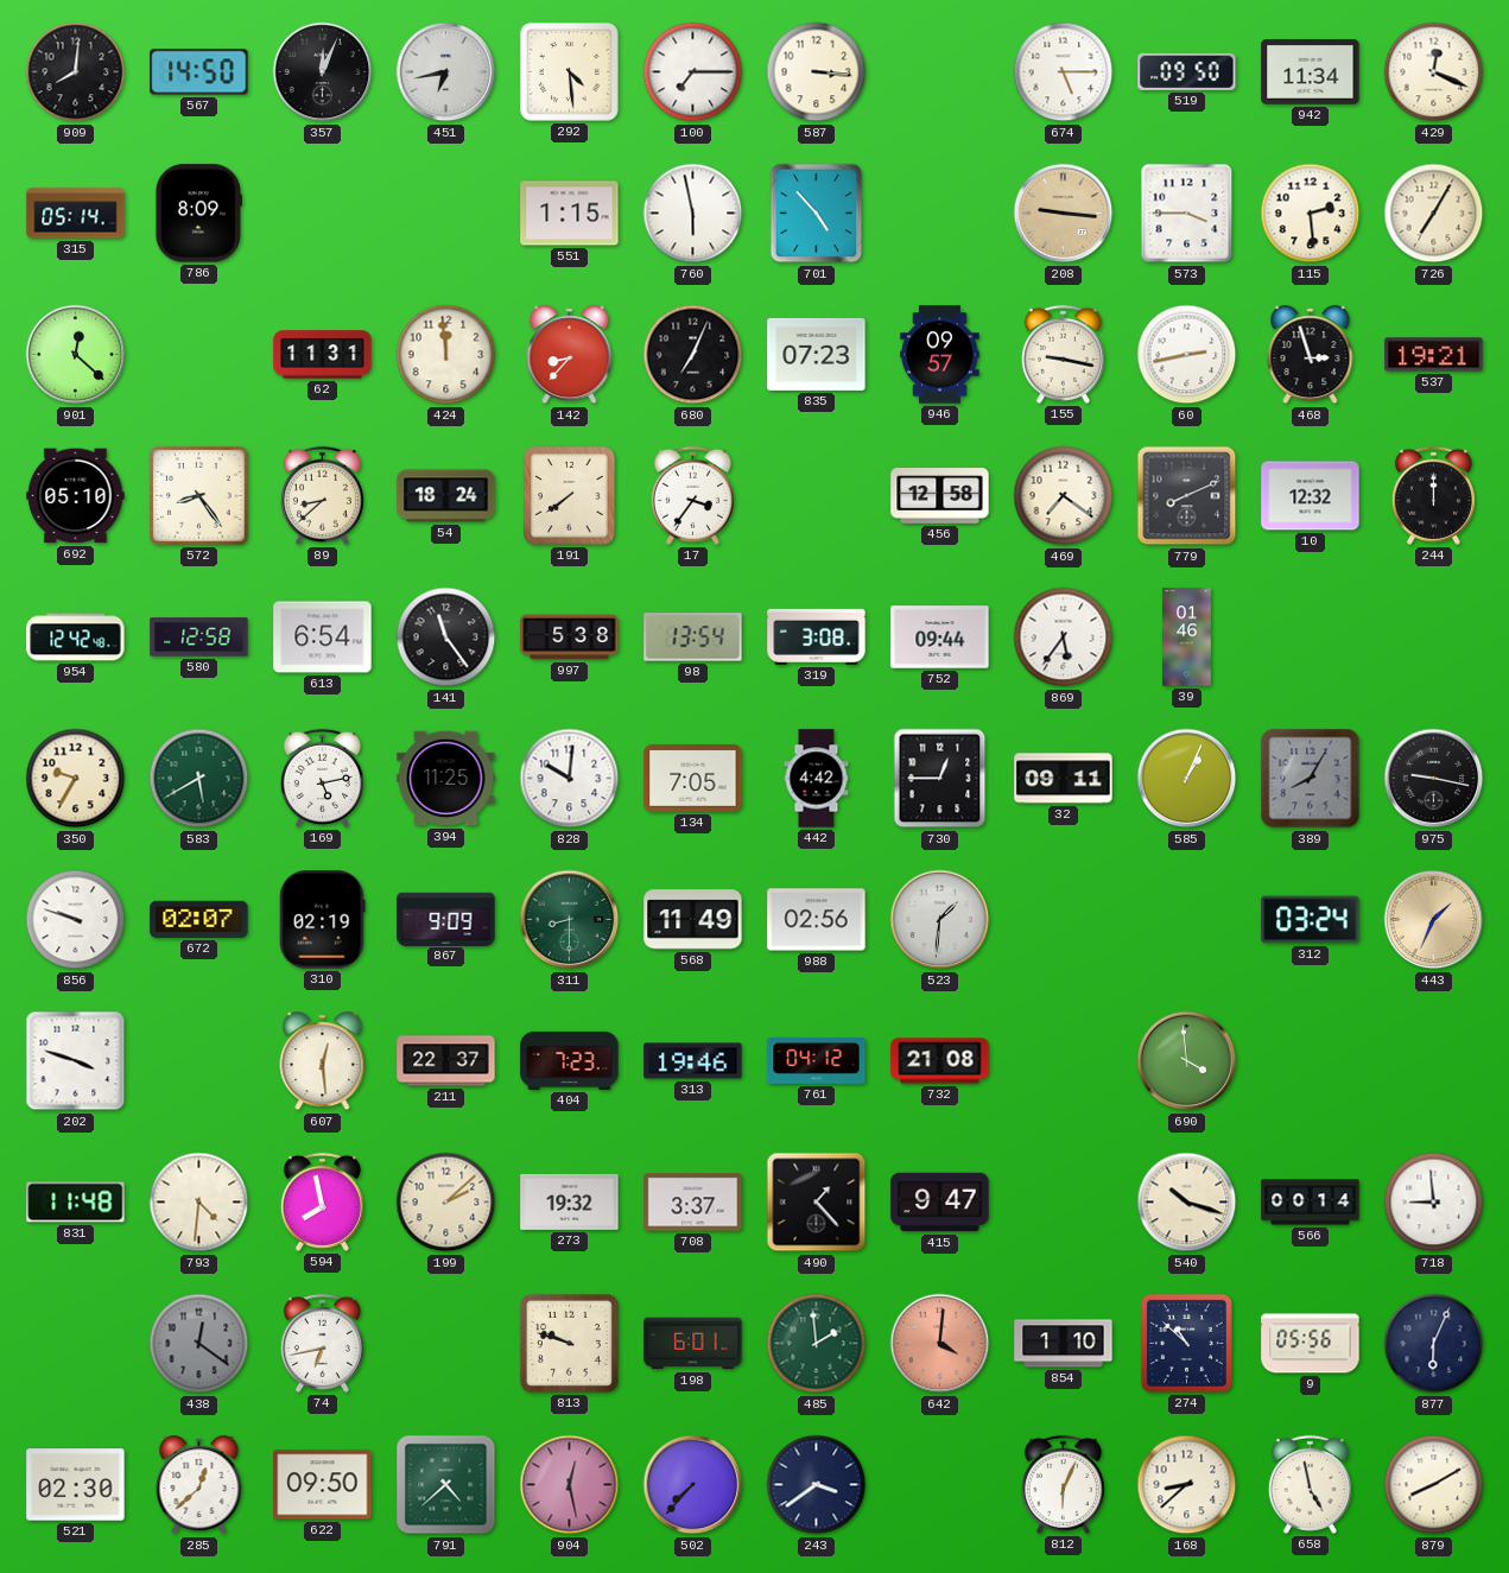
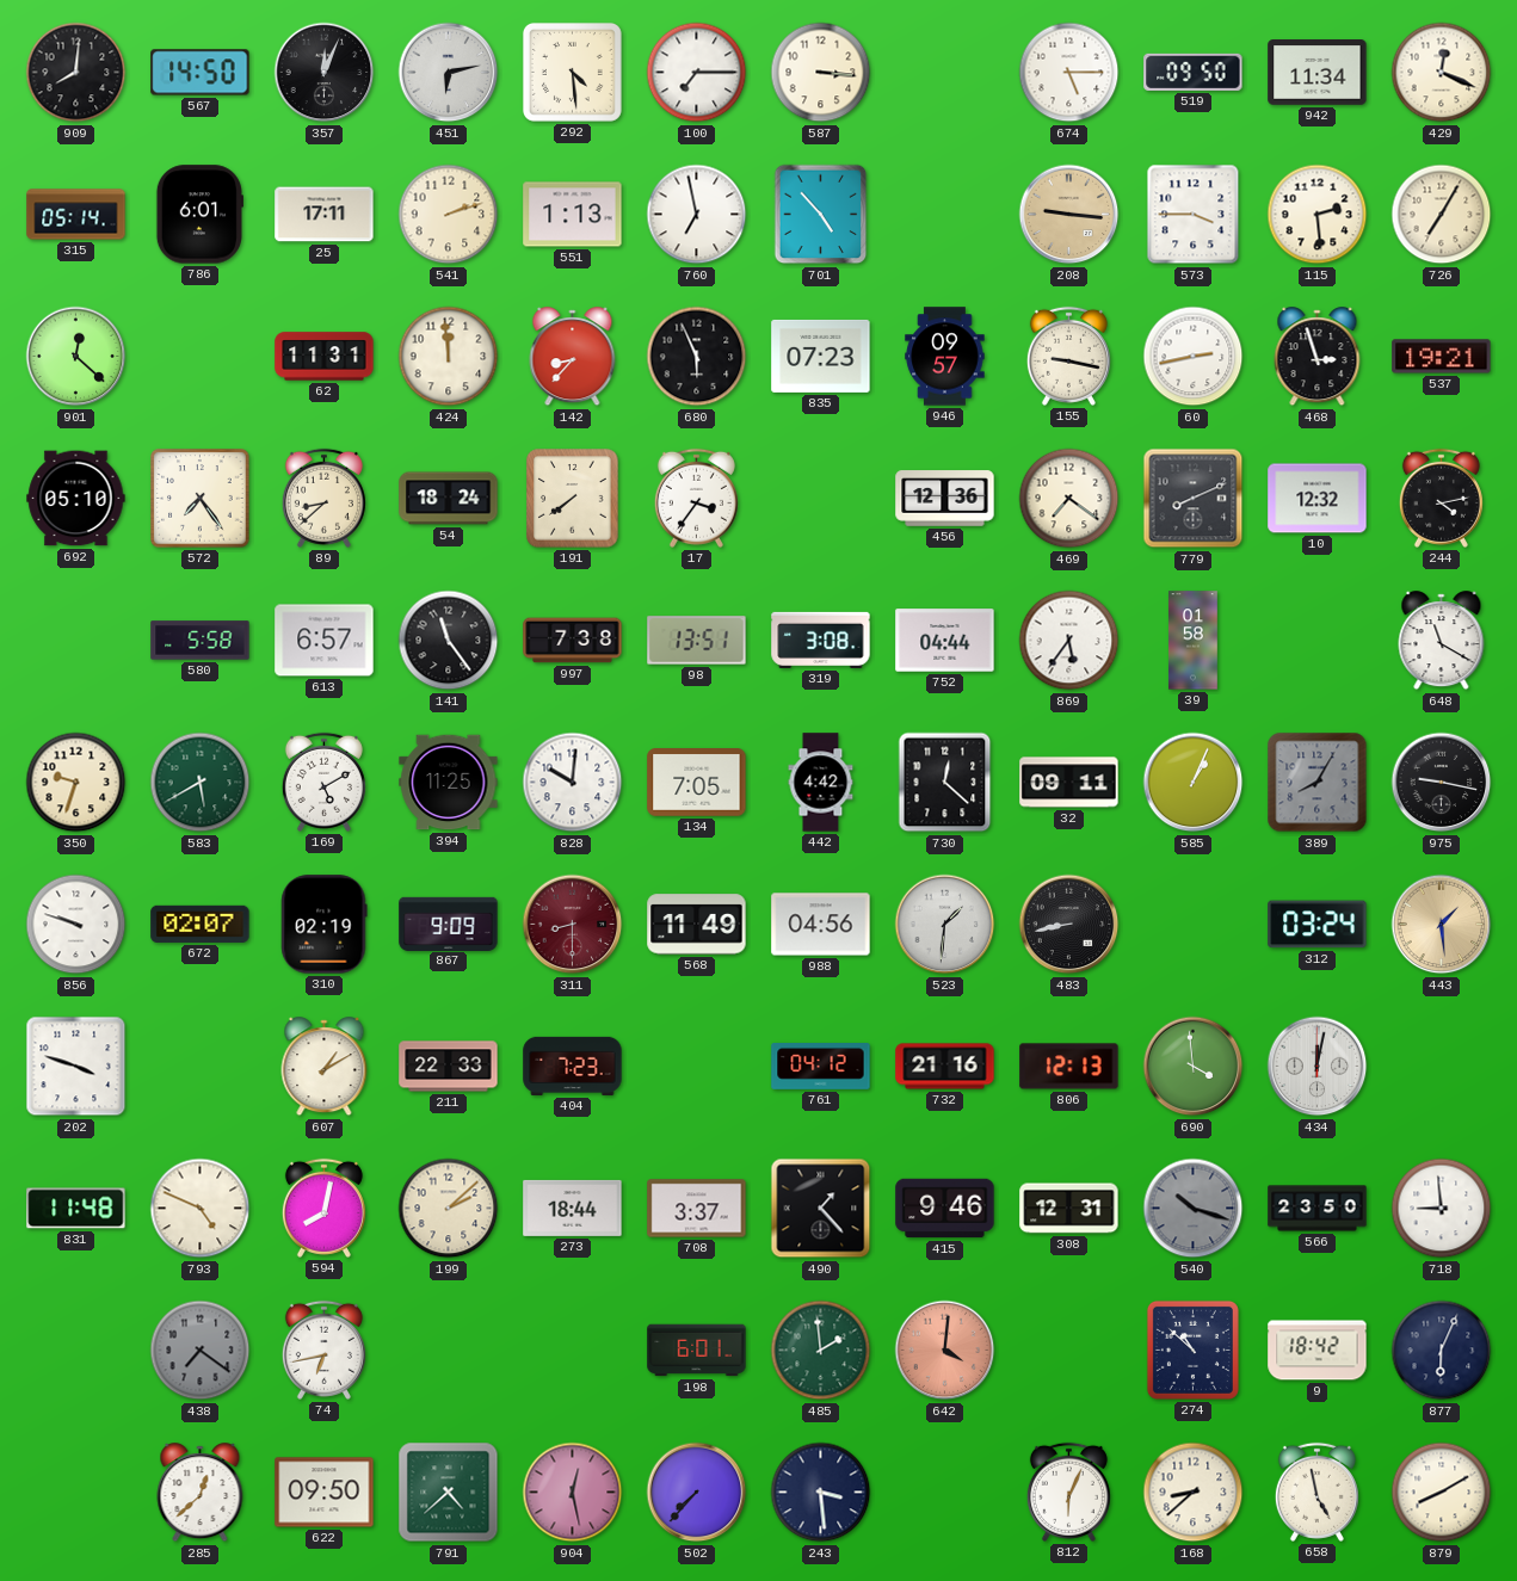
451: 6:43 -> 6:13
786: 8:09 -> 6:01
25: none -> 17:11
541: none -> 2:12
551: 1:15 -> 1:13
760: 5:58 -> 6:58
680: 7:04 -> 5:56
572: 8:24 -> 7:24
456: 12:58 -> 12:36
244: 12:00 -> 4:13
954: 12:42 -> none
580: 12:58 -> 5:58
613: 6:54 -> 6:57
997: 5:38 -> 7:38
98: 13:54 -> 13:51
752: 09:44 -> 04:44
39: 01:46 -> 01:58
648: none -> 11:20
350: 9:35 -> 9:33
169: 5:13 -> 5:10
730: 12:45 -> 12:22
311 dial: green -> burgundy
988: 02:56 -> 04:56
483: none -> 8:43
443: 1:34 -> 1:29
607: 12:29 -> 1:10
211: 22:37 -> 22:33
313: 19:46 -> none
732: 21:08 -> 21:16
806: none -> 12:13
434: none -> 12:02
793: 4:31 -> 4:49
594: 7:58 -> 8:02
273: 19:32 -> 18:44
415: 9:47 -> 9:46
308: none -> 12:31
540 dial: cream -> grey
566: 00:14 -> 23:50
438: 12:21 -> 7:21
813: 9:48 -> none
854: 1:10 -> none
9: 05:56 -> 18:42
521: 02:30 -> none
243: 3:39 -> 3:29
